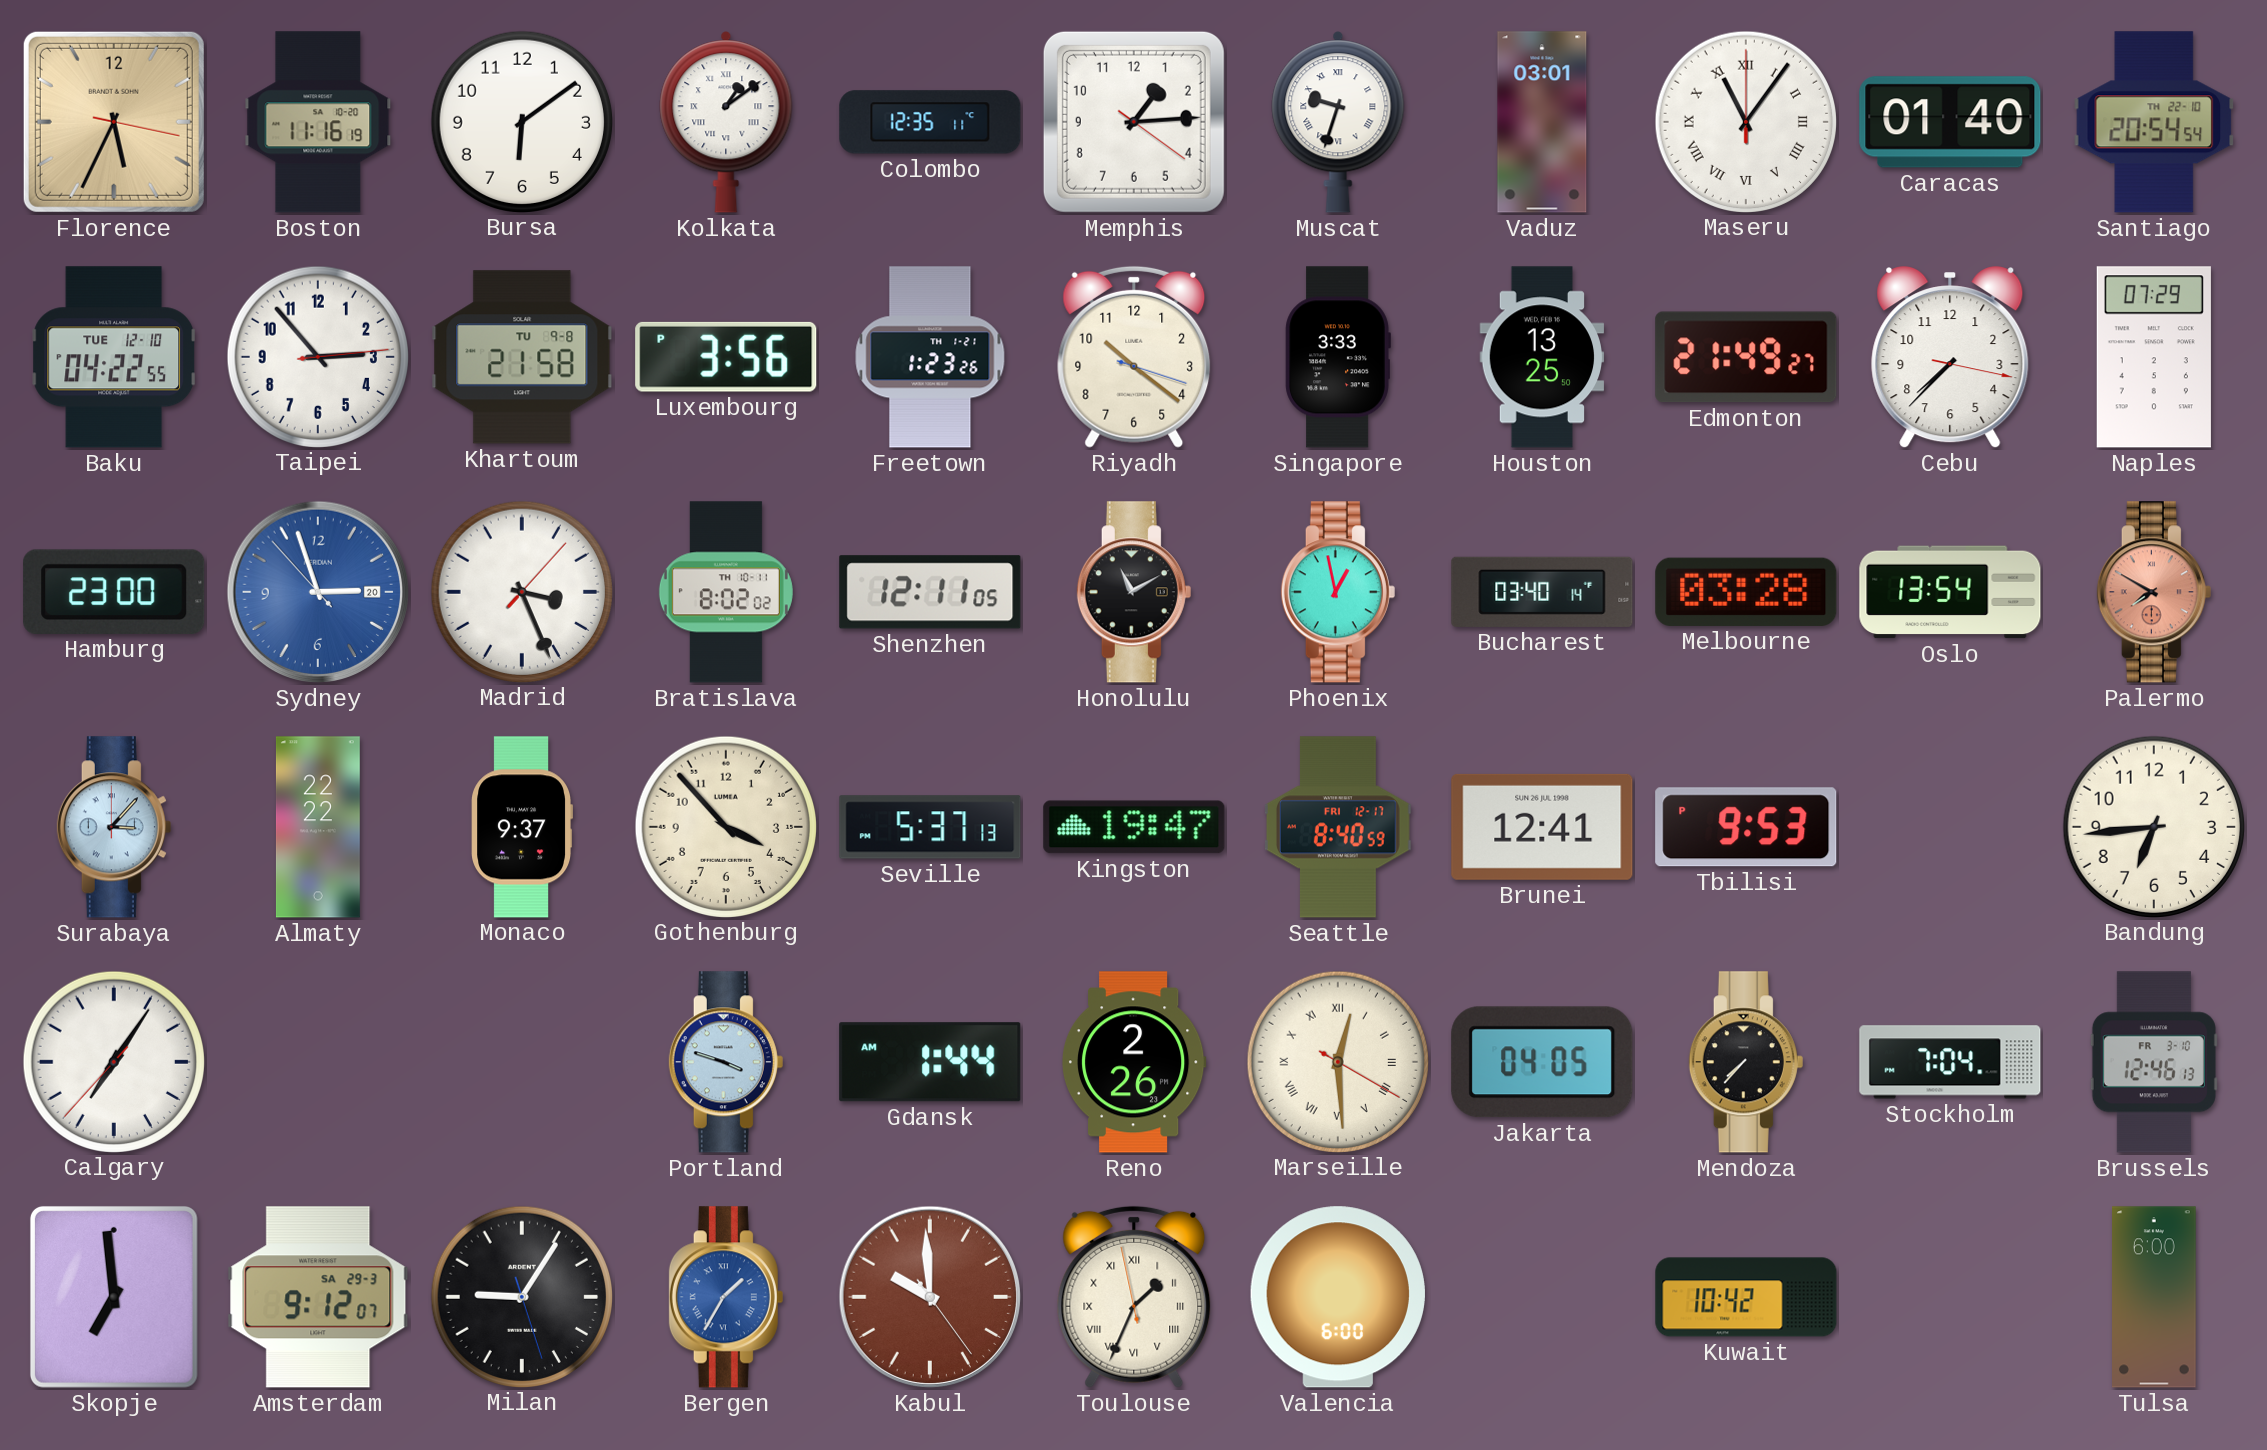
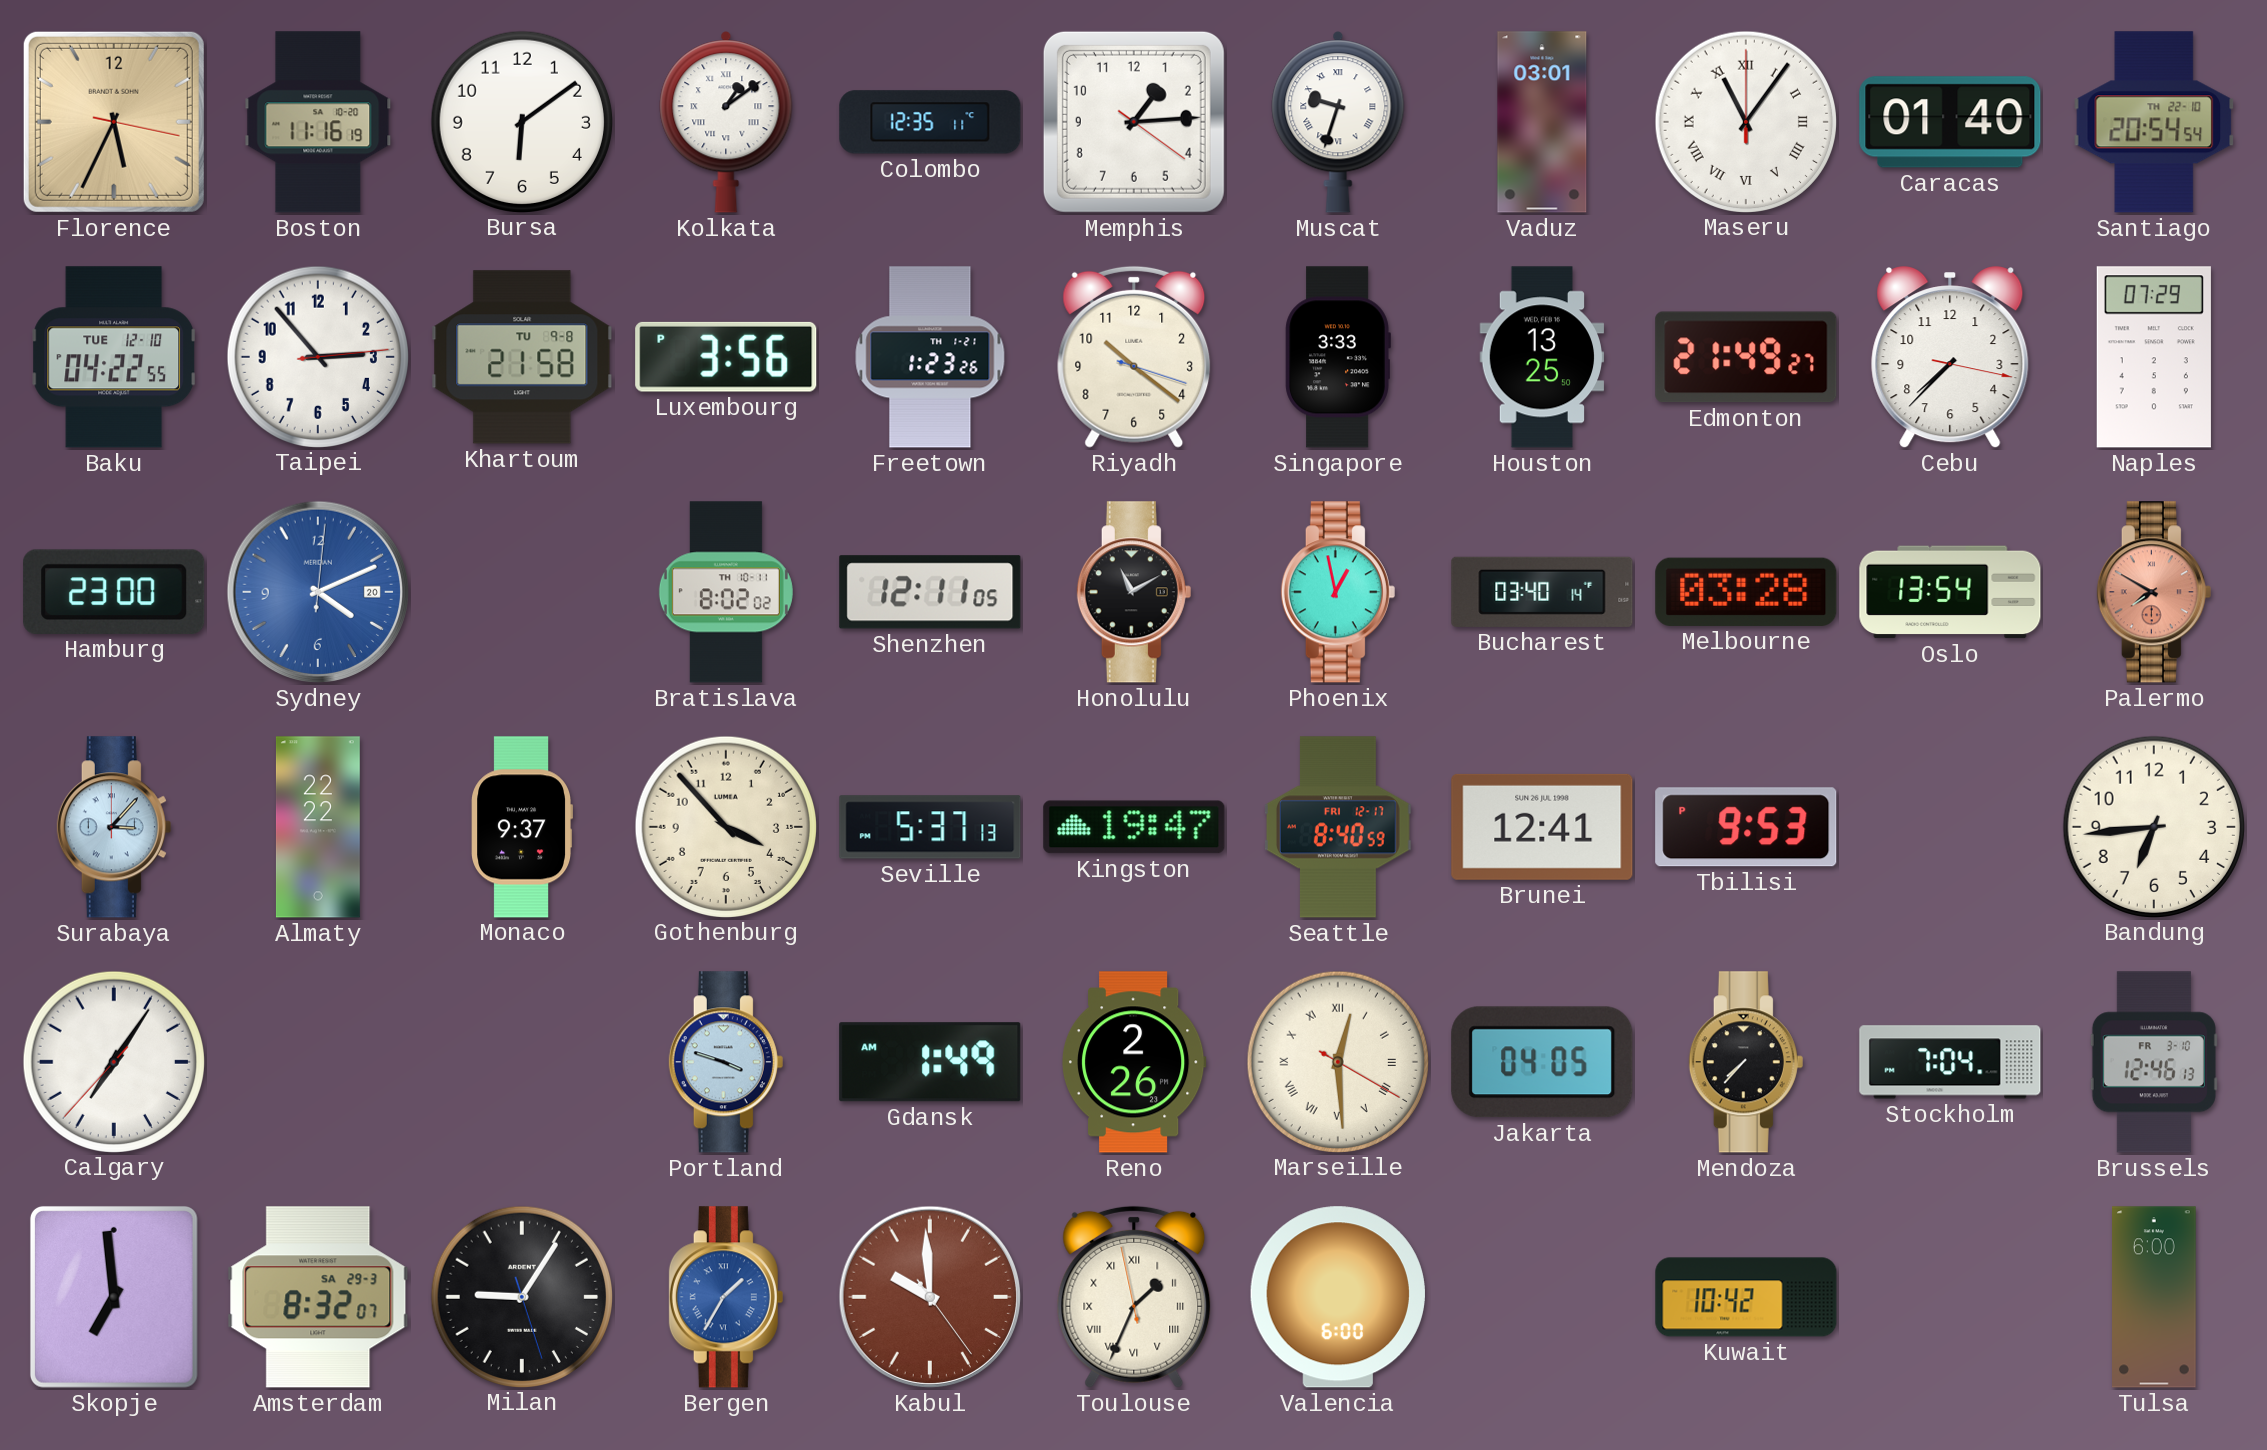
Sydney: 2:56 -> 4:11
Madrid: 3:26 -> none
Gdansk: 1:44 -> 1:49
Amsterdam: 9:12 -> 8:32
